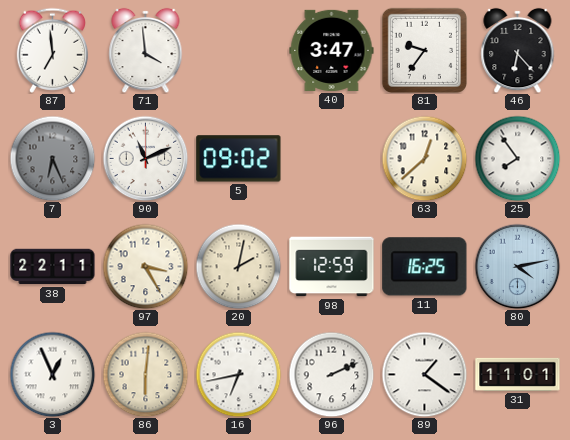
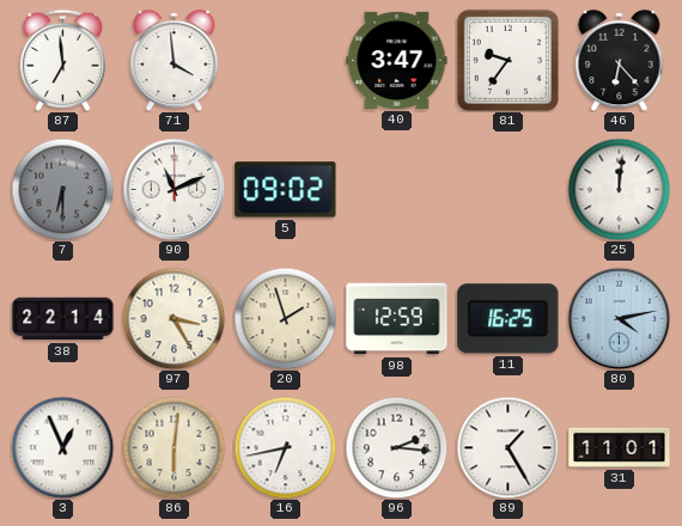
7: 6:26 -> 6:30
63: 12:38 -> none
25: 7:54 -> 12:01
38: 22:11 -> 22:14
20: 2:02 -> 1:57
96: 2:11 -> 2:16
89: 1:21 -> 1:25
